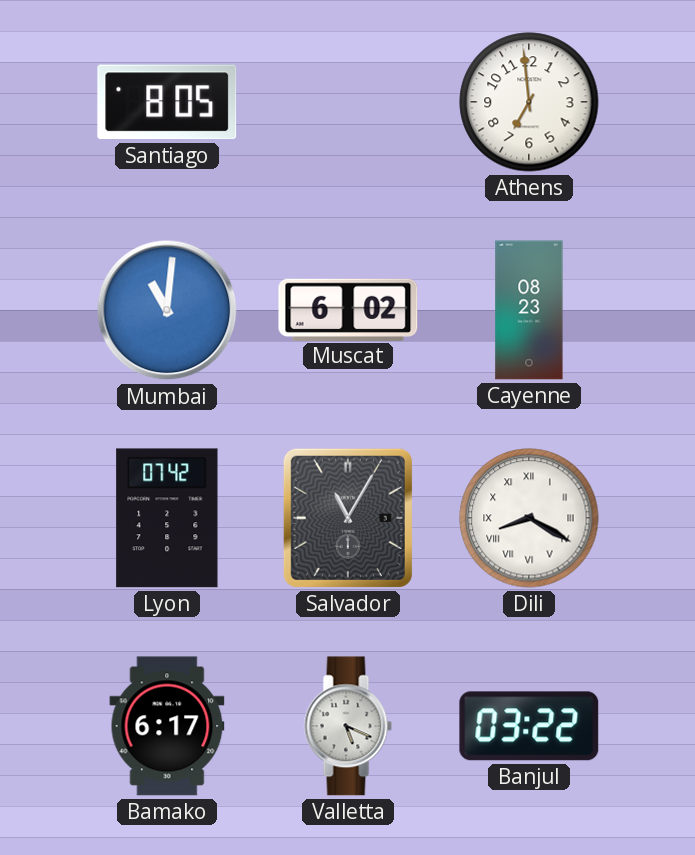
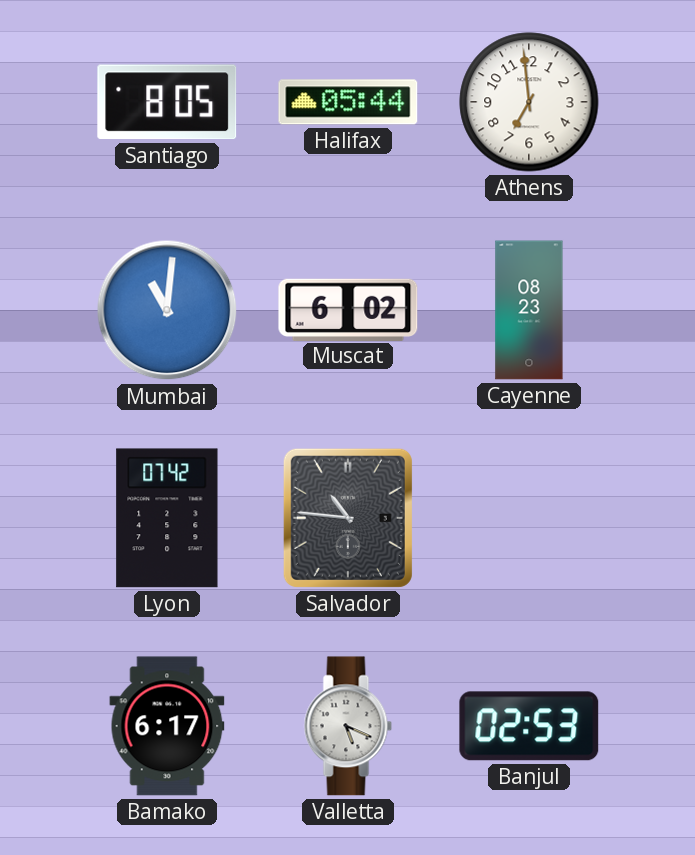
Halifax: none -> 05:44
Salvador: 11:05 -> 10:46
Dili: 8:20 -> none
Banjul: 03:22 -> 02:53
